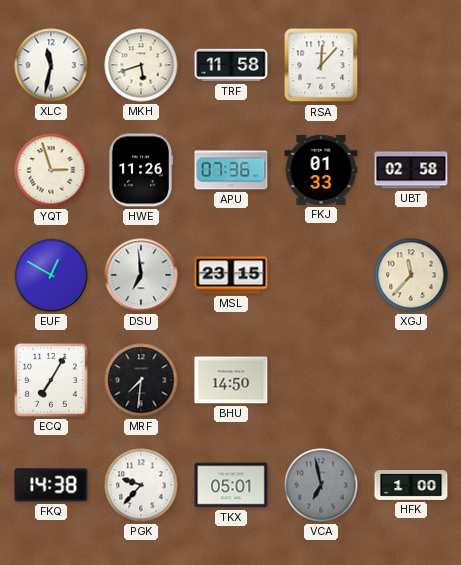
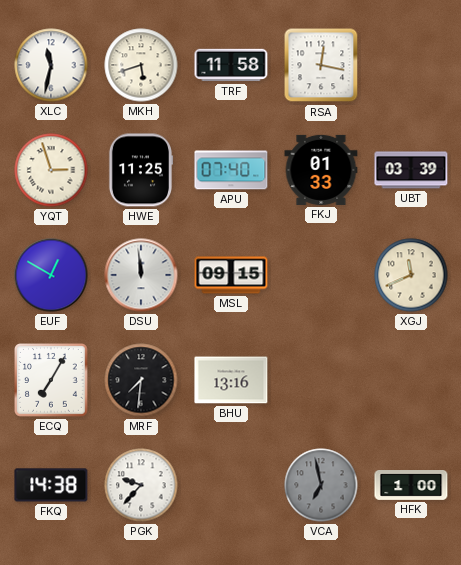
RSA: 12:07 -> 12:17
HWE: 11:26 -> 11:25
APU: 07:36 -> 07:40
UBT: 02:58 -> 03:39
DSU: 6:59 -> 11:59
MSL: 23:15 -> 09:15
XGJ: 11:37 -> 11:41
BHU: 14:50 -> 13:16
TKX: 05:01 -> none
